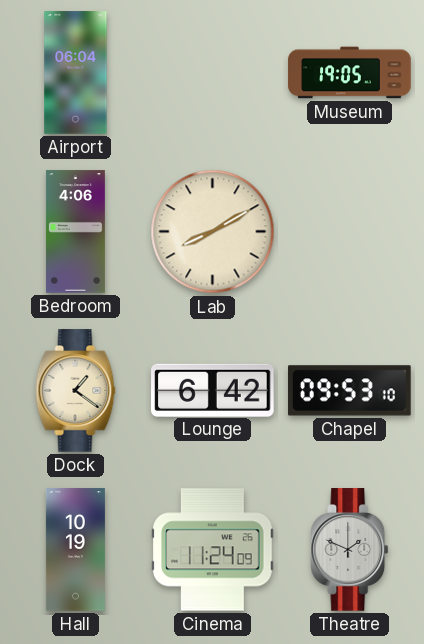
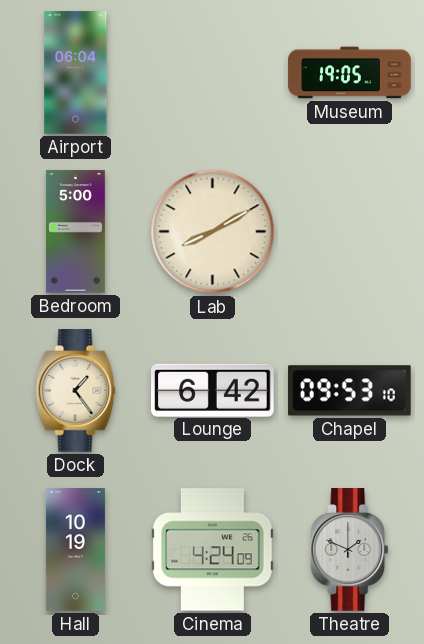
Bedroom: 4:06 -> 5:00
Dock: 1:21 -> 1:24
Cinema: 11:24 -> 4:24
